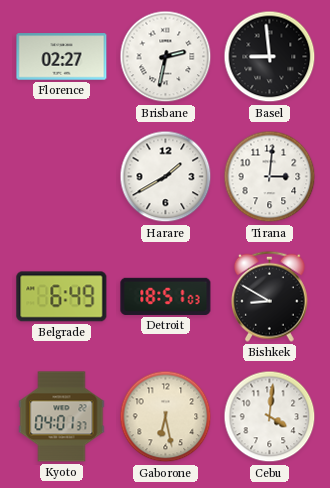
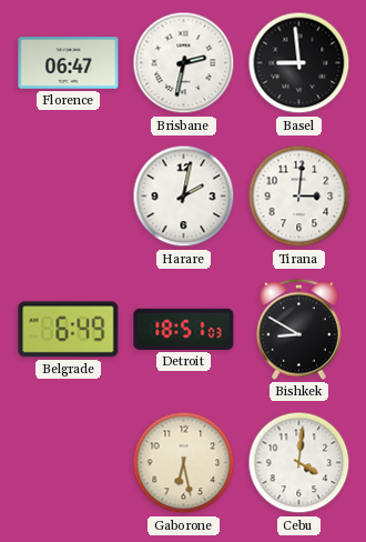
Florence: 02:27 -> 06:47
Harare: 1:40 -> 2:02
Kyoto: 04:01 -> none
